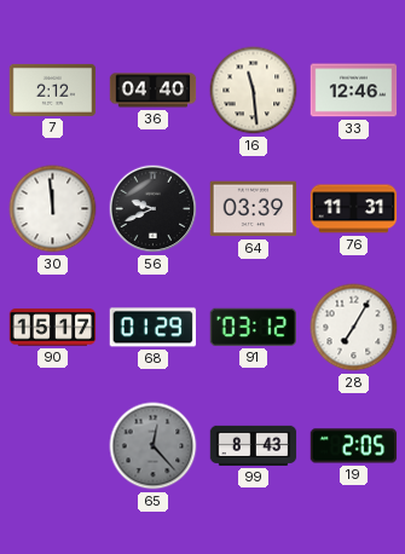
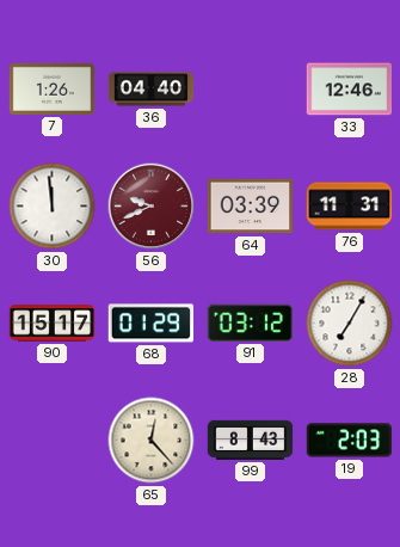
7: 2:12 -> 1:26
16: 11:29 -> none
56 dial: black -> burgundy
65 dial: grey -> cream
19: 2:05 -> 2:03
